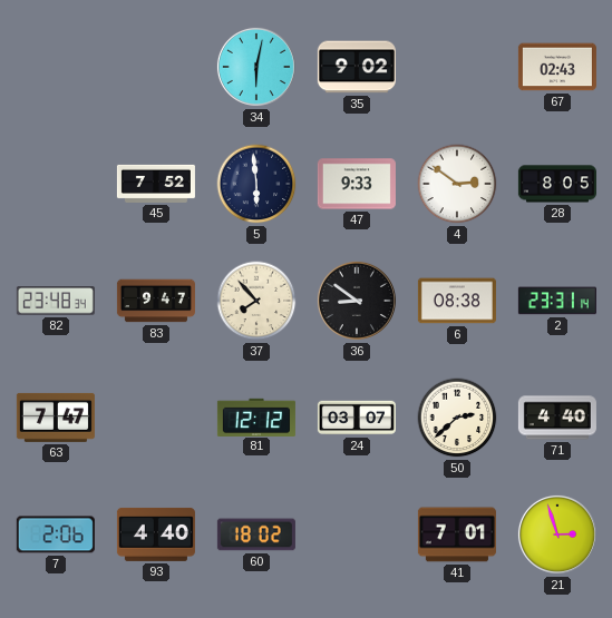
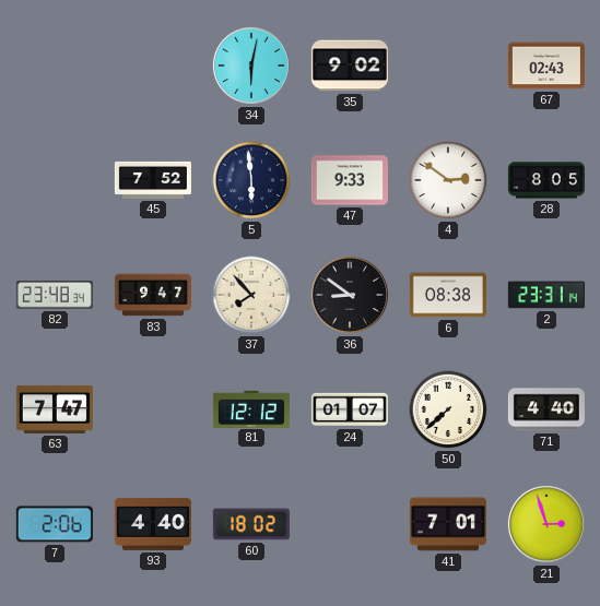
24: 03:07 -> 01:07
50: 2:38 -> 7:38
